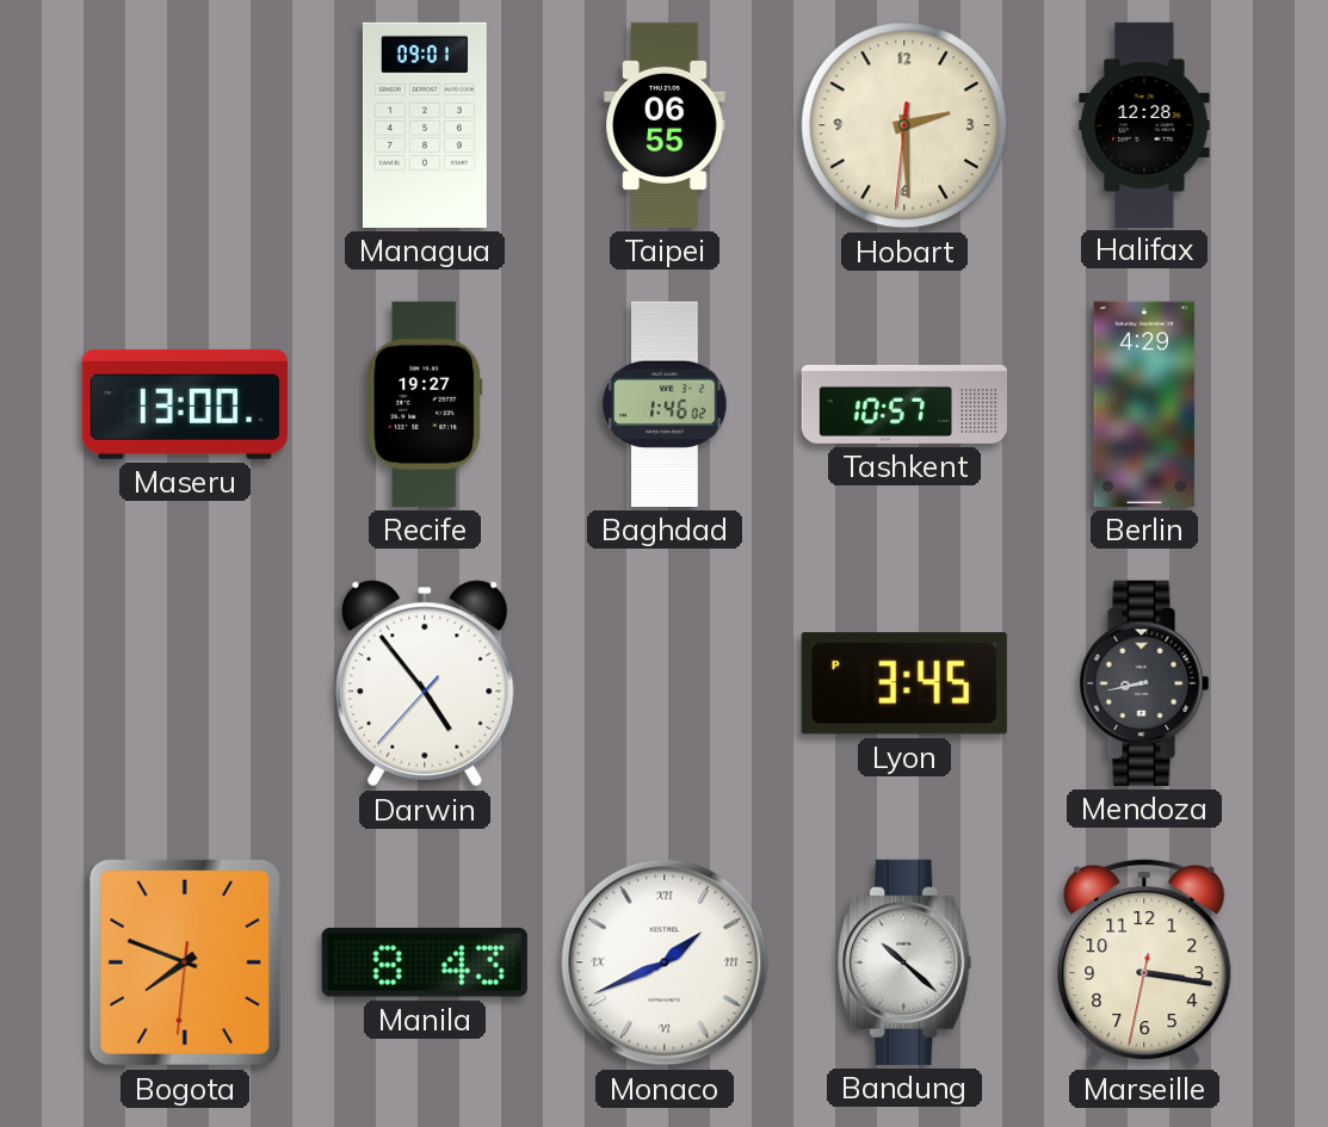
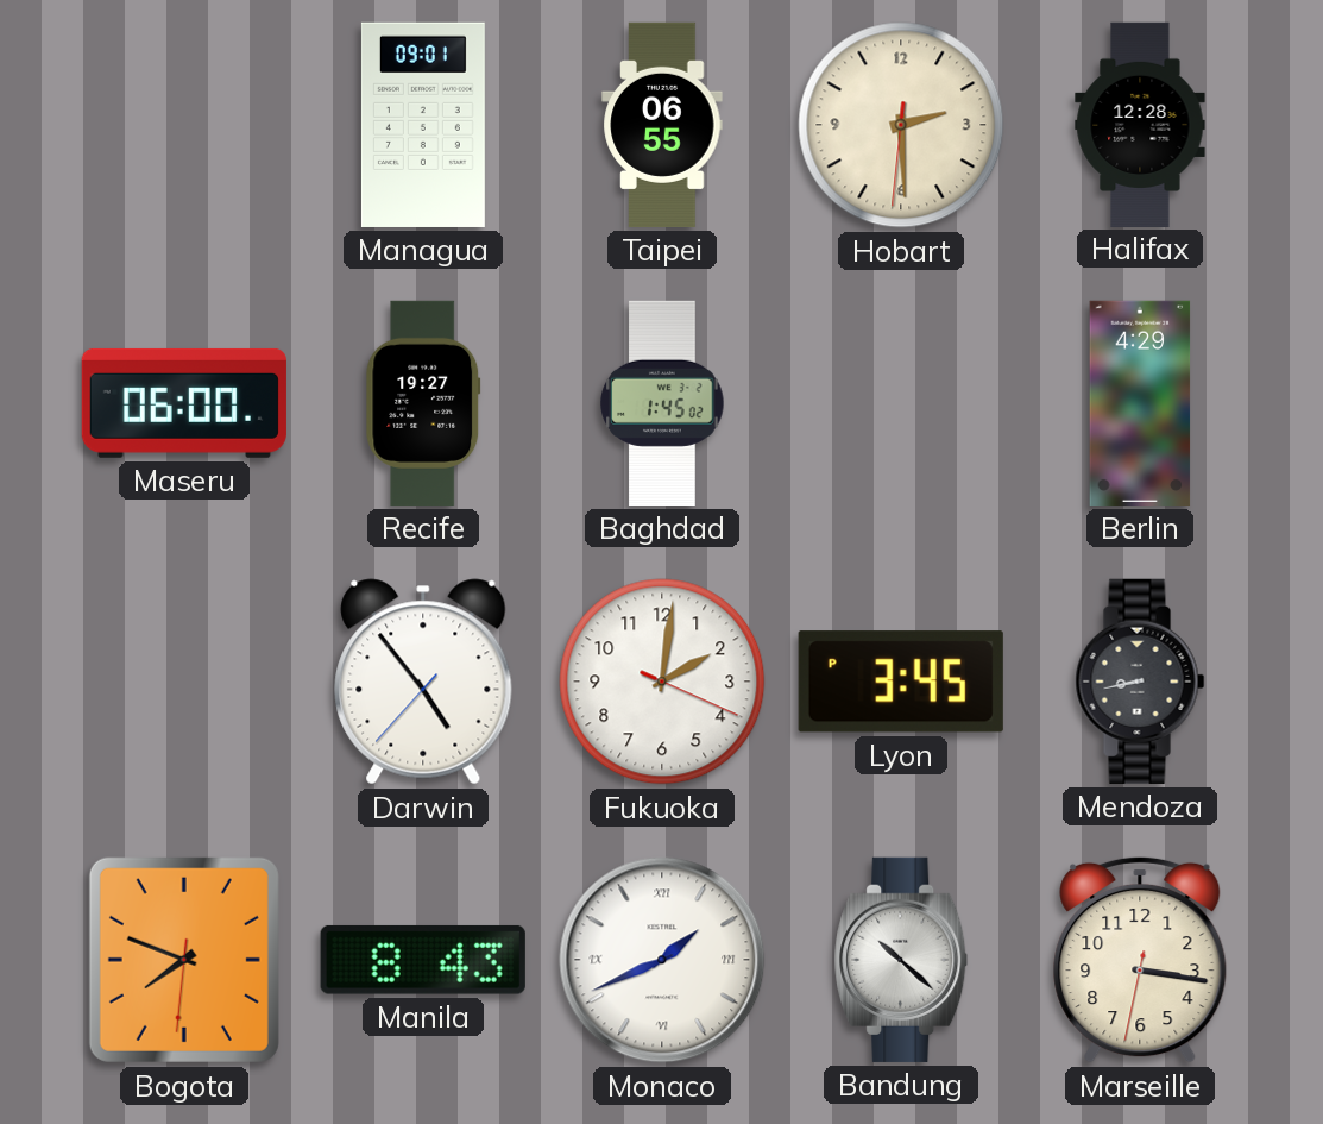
Maseru: 13:00 -> 06:00
Baghdad: 1:46 -> 1:45
Tashkent: 10:57 -> none
Fukuoka: none -> 2:01
